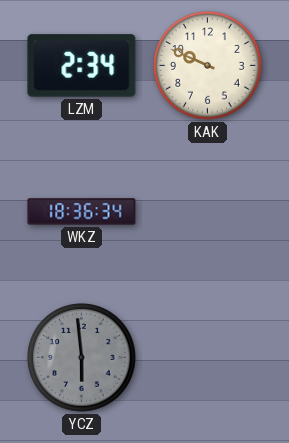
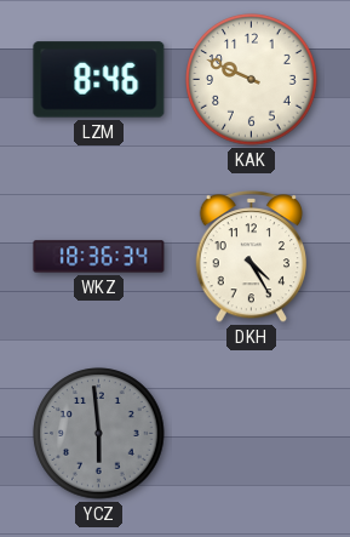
LZM: 2:34 -> 8:46
DKH: none -> 4:25
